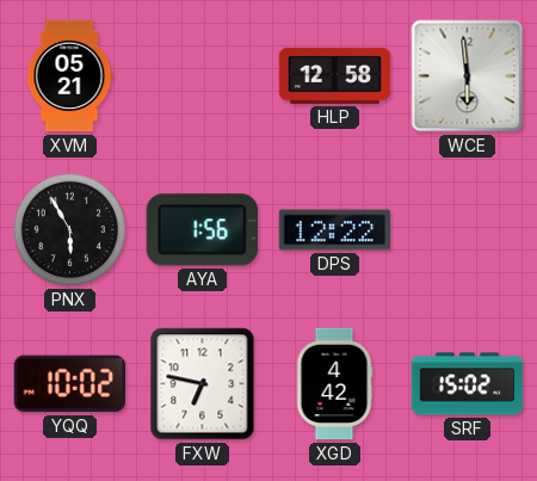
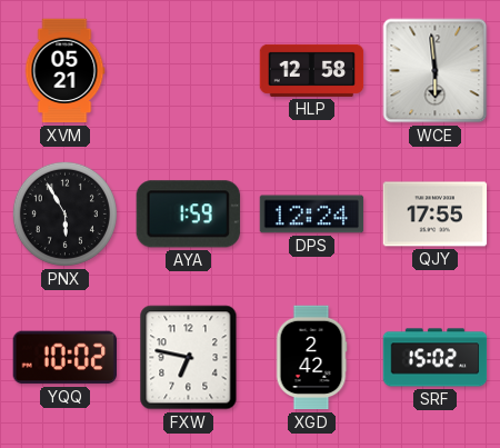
AYA: 1:56 -> 1:59
DPS: 12:22 -> 12:24
QJY: none -> 17:55
XGD: 4:42 -> 2:42
